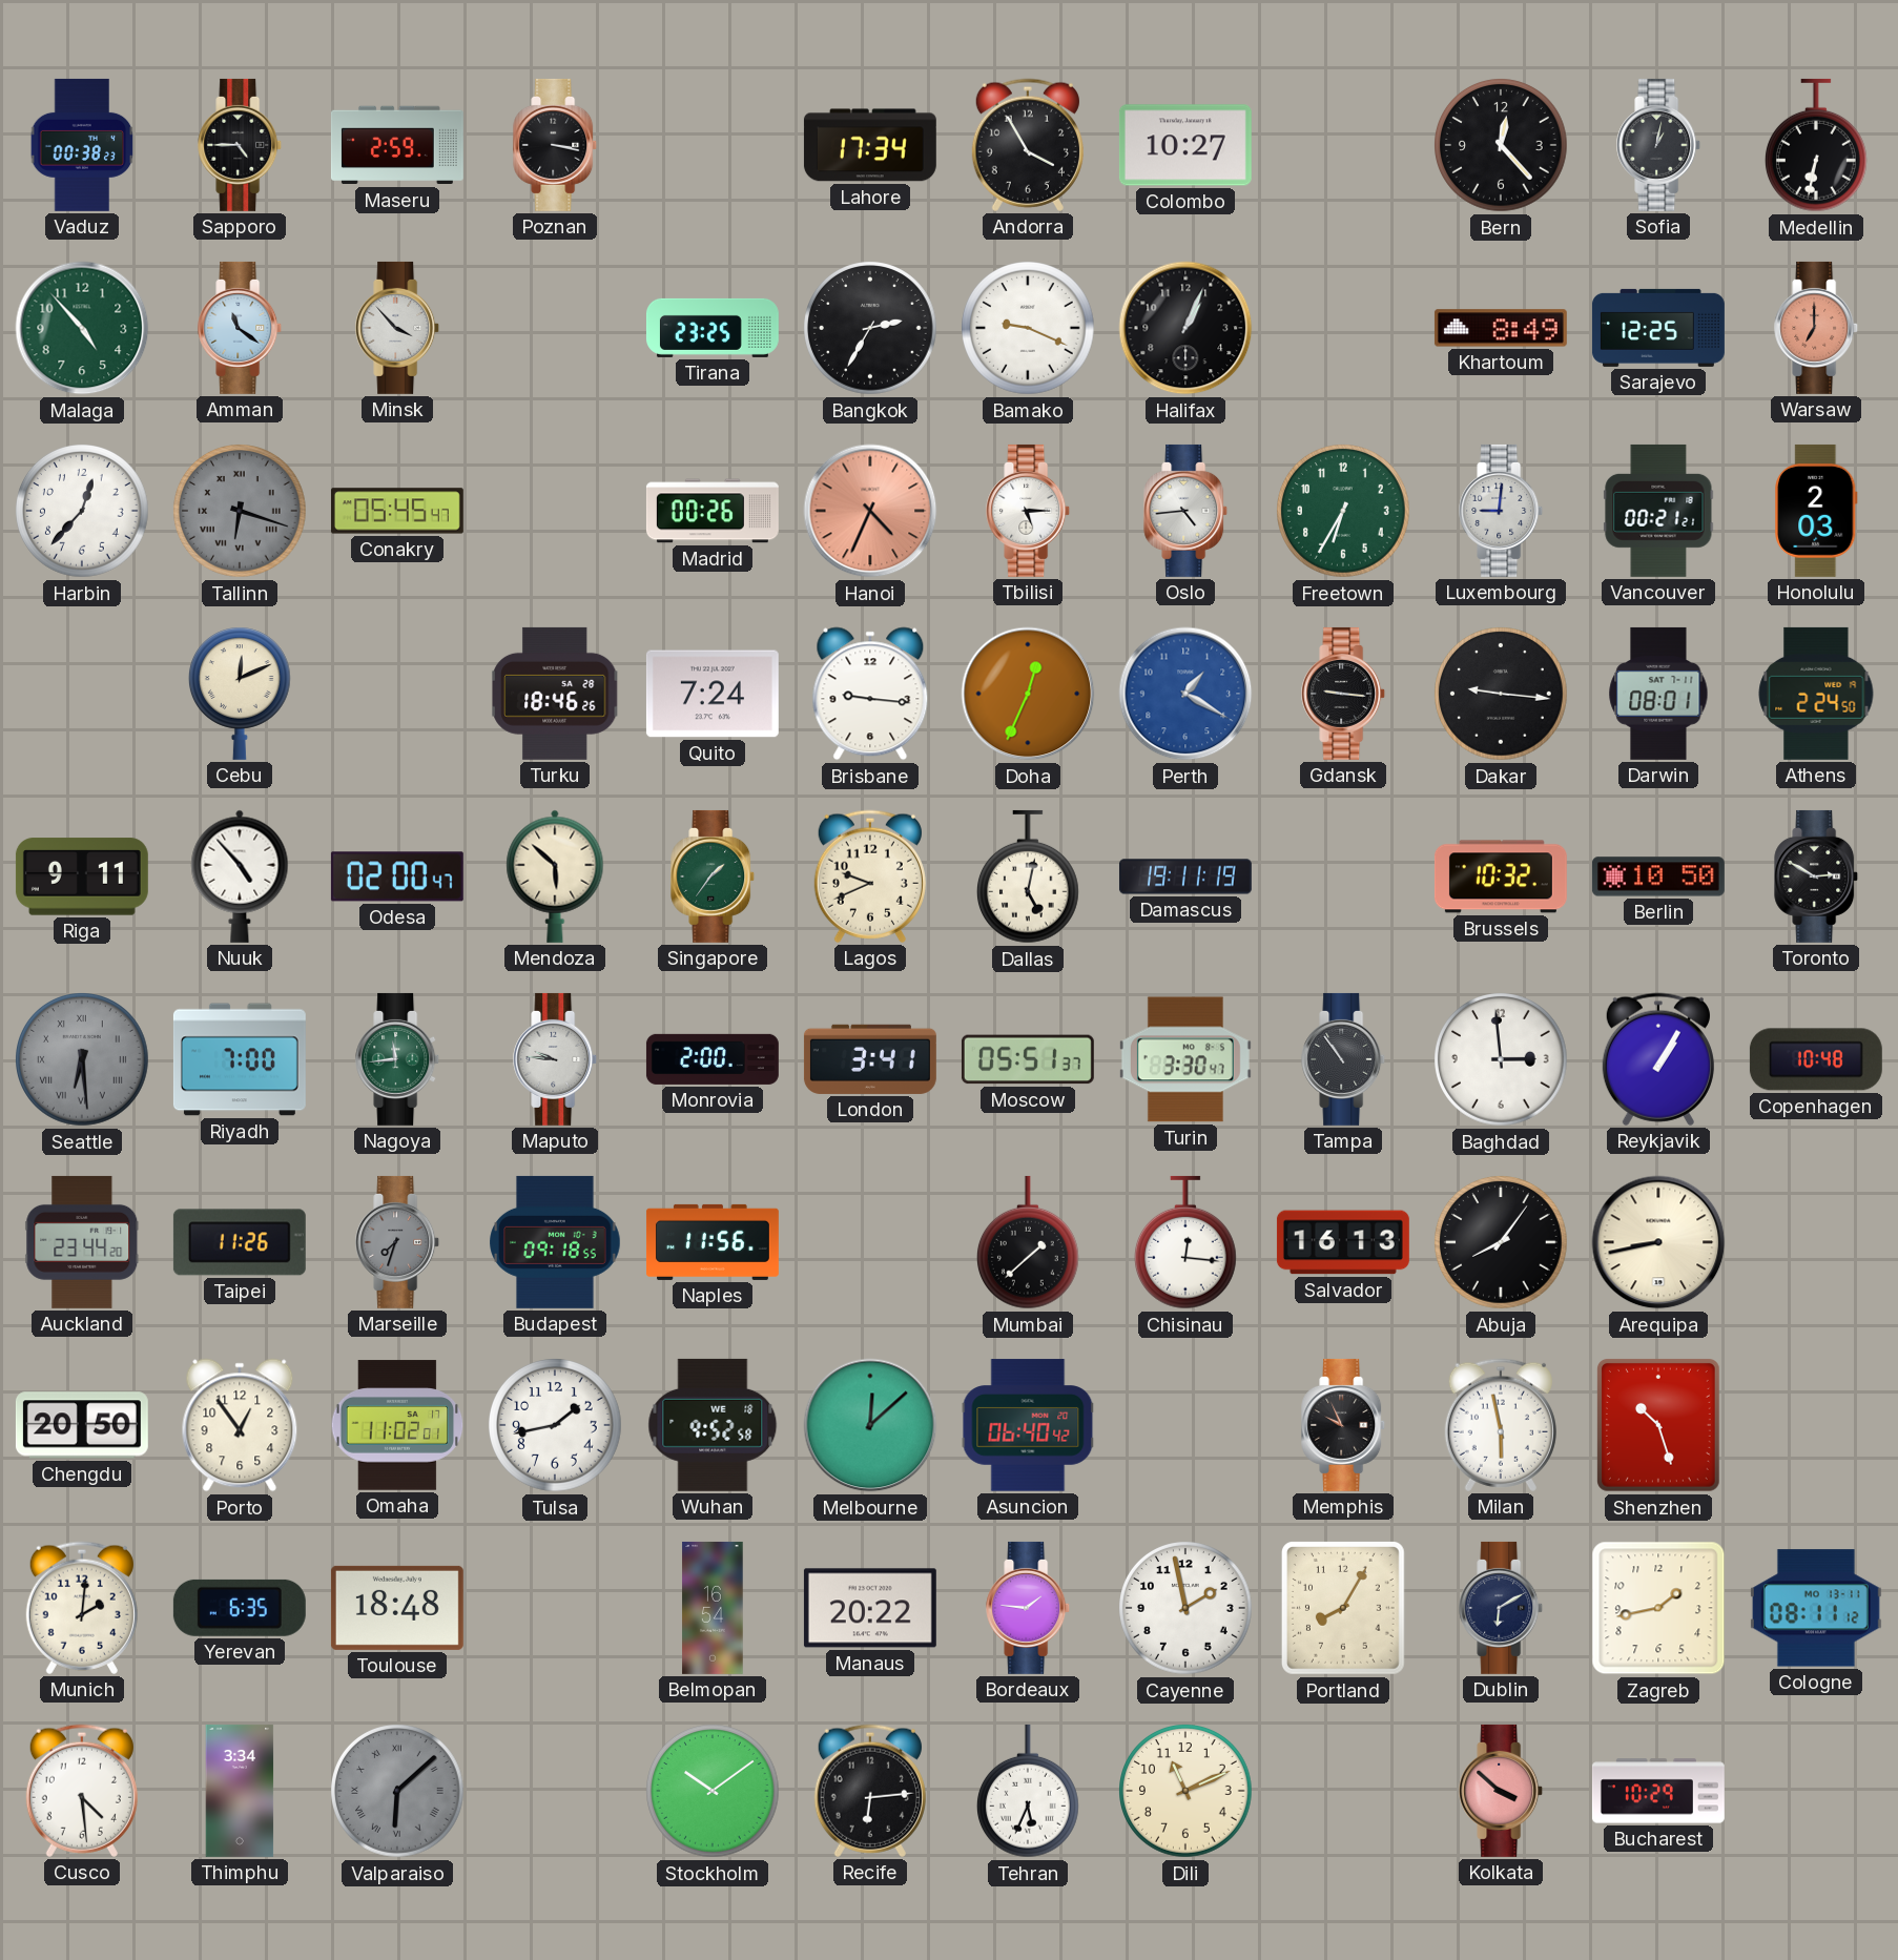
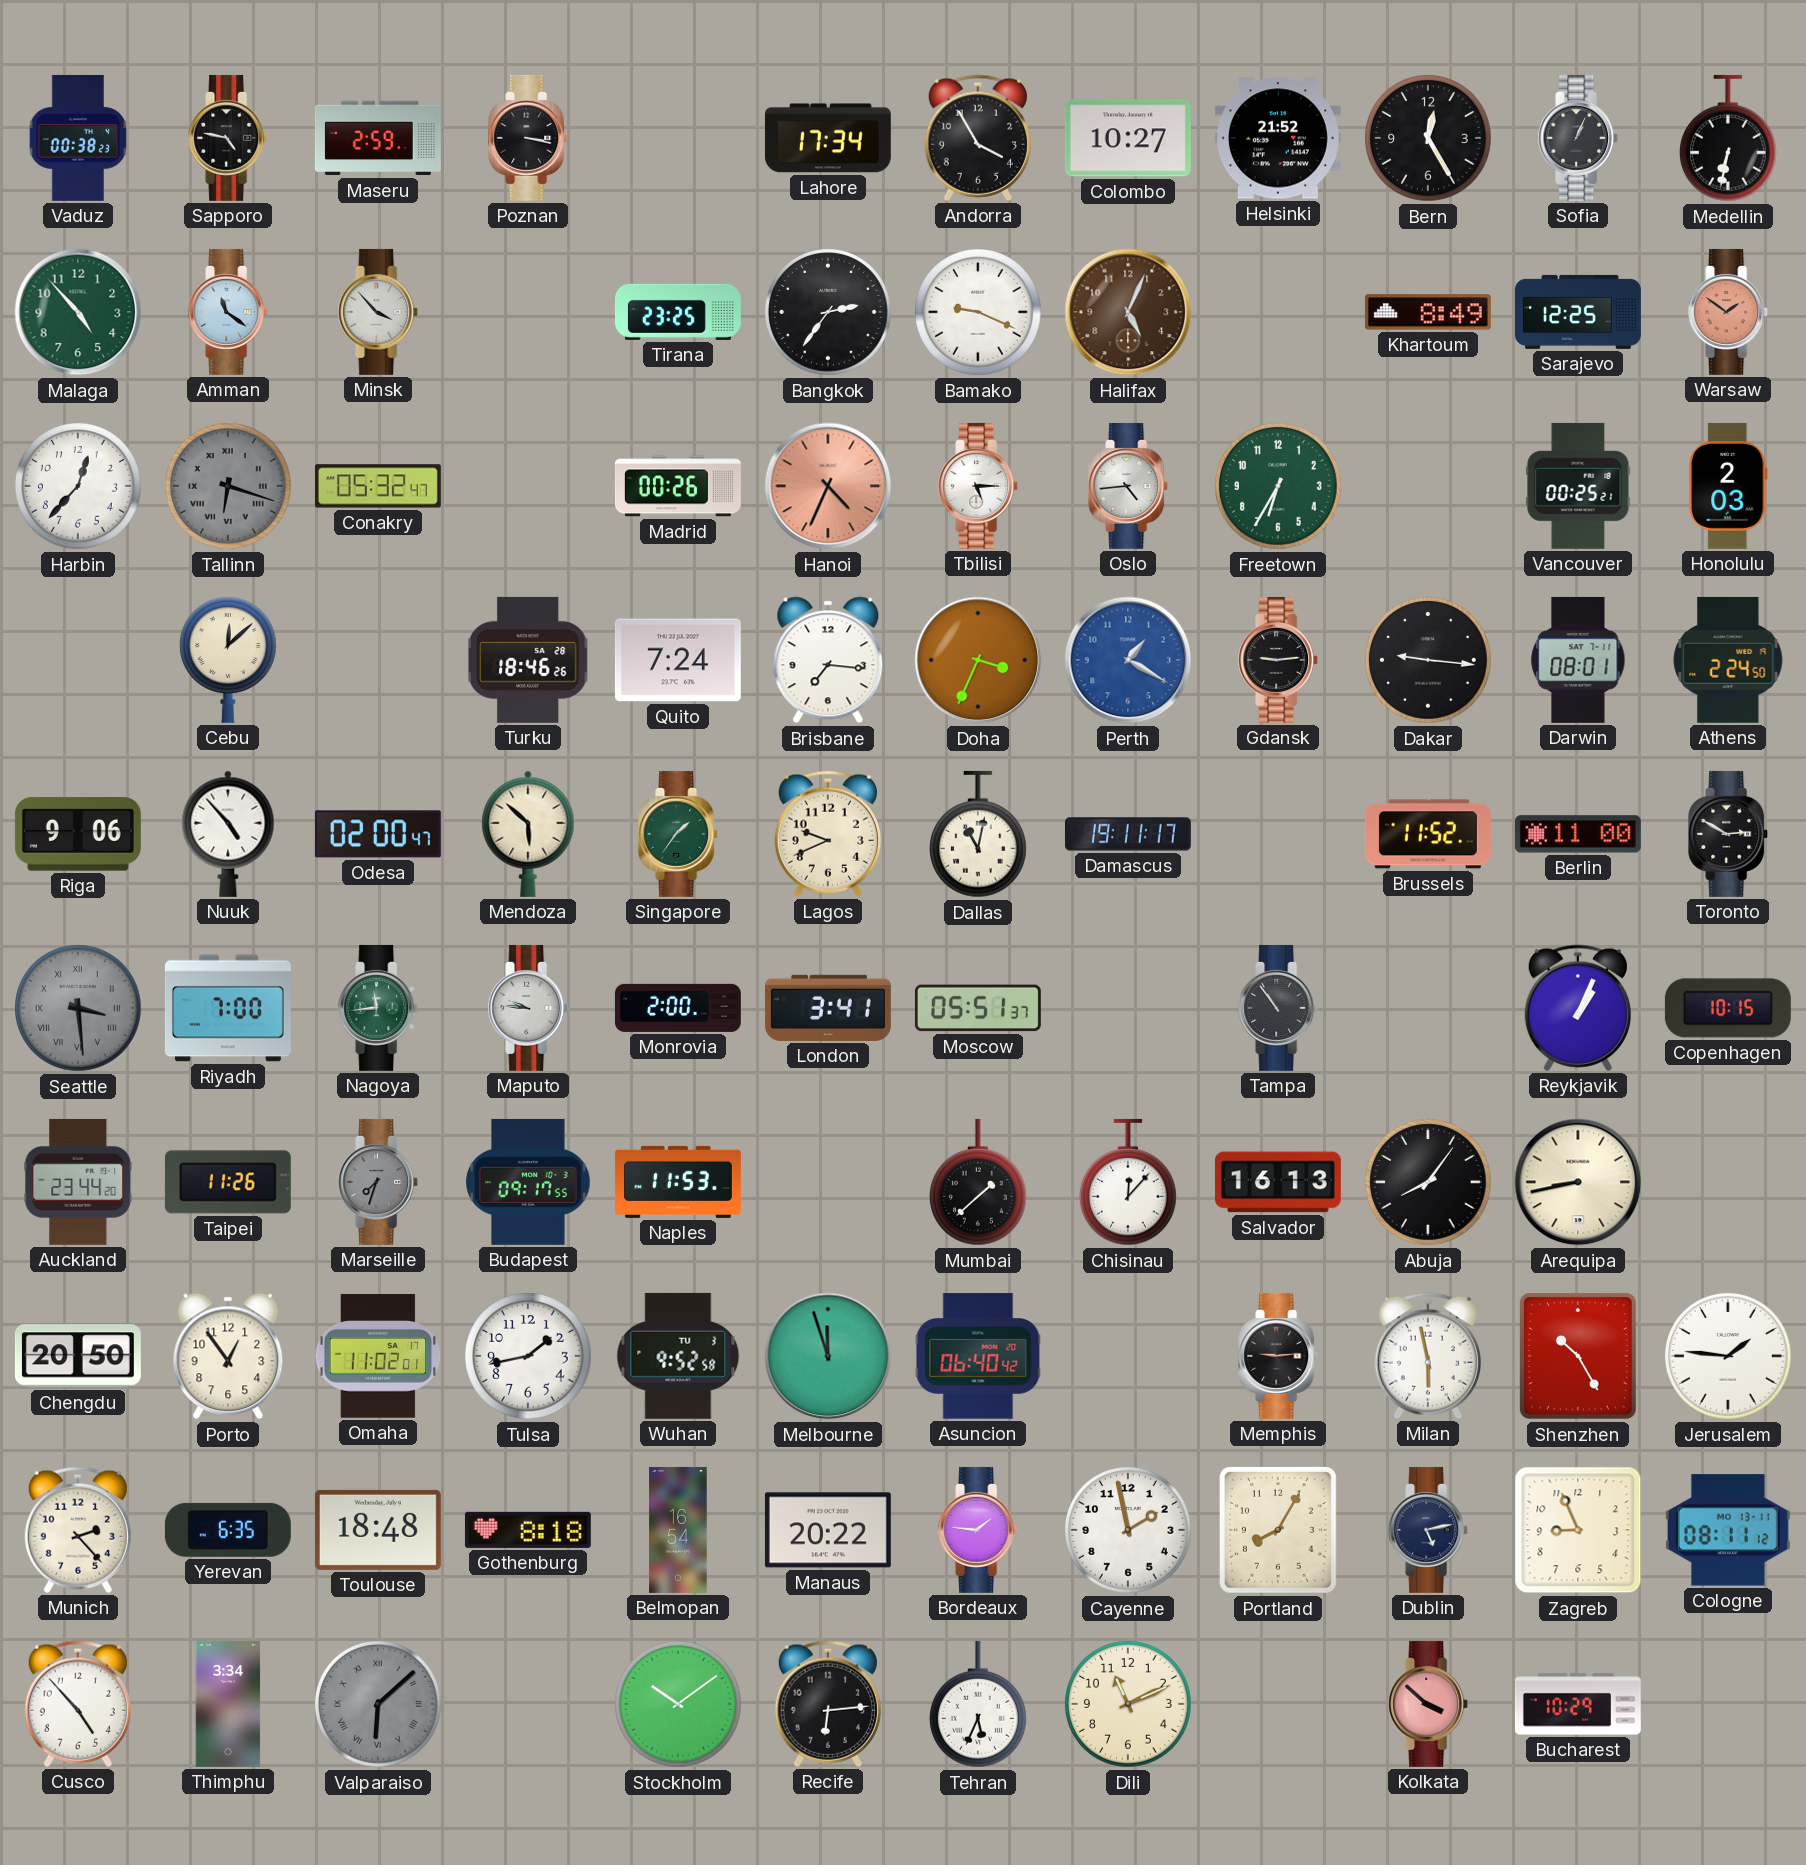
Sapporo: 4:45 -> 4:47
Helsinki: none -> 21:52
Bern: 12:23 -> 12:25
Sofia: 1:02 -> 1:04
Bangkok: 2:35 -> 2:36
Halifax: 1:04 -> 5:04
Halifax dial: black -> brown
Warsaw: 7:00 -> 1:51
Conakry: 05:45 -> 05:32
Luxembourg: 9:01 -> none
Vancouver: 00:21 -> 00:25
Cebu: 12:11 -> 12:08
Brisbane: 9:16 -> 7:16
Doha: 12:34 -> 3:34
Gdansk: 9:16 -> 9:14
Riga: 9:11 -> 9:06
Dallas: 5:02 -> 11:02
Damascus: 19:11:19 -> 19:11:17
Brussels: 10:32 -> 11:52
Berlin: 10:50 -> 11:00
Seattle: 6:29 -> 3:29
Turin: 3:30 -> none
Baghdad: 2:59 -> none
Reykjavik: 1:05 -> 1:04
Copenhagen: 10:48 -> 10:15
Budapest: 09:18 -> 09:17
Naples: 11:56 -> 11:53
Chisinau: 12:16 -> 12:07
Wuhan date: WE 18 -> TU 3
Melbourne: 12:08 -> 11:57
Memphis: 9:56 -> 9:14
Shenzhen: 10:27 -> 10:25
Jerusalem: none -> 1:46
Munich: 2:01 -> 2:23
Gothenburg: none -> 8:18
Dublin: 6:10 -> 5:13
Zagreb: 1:43 -> 8:56
Cusco: 4:29 -> 4:53
